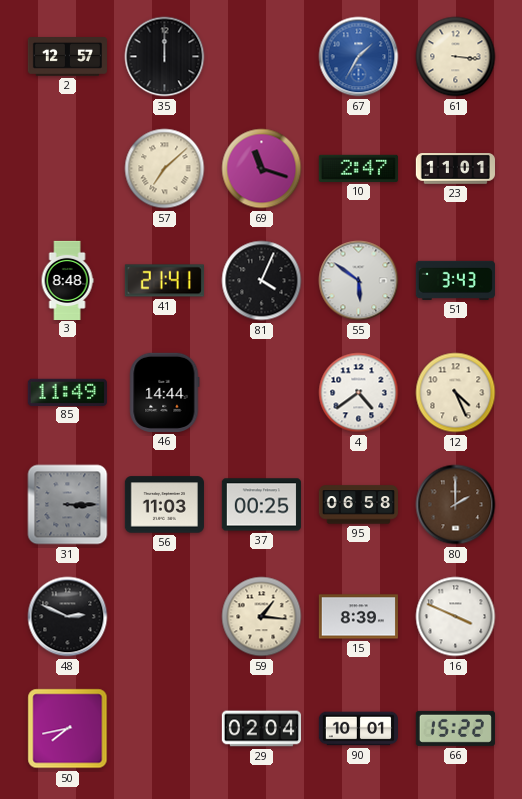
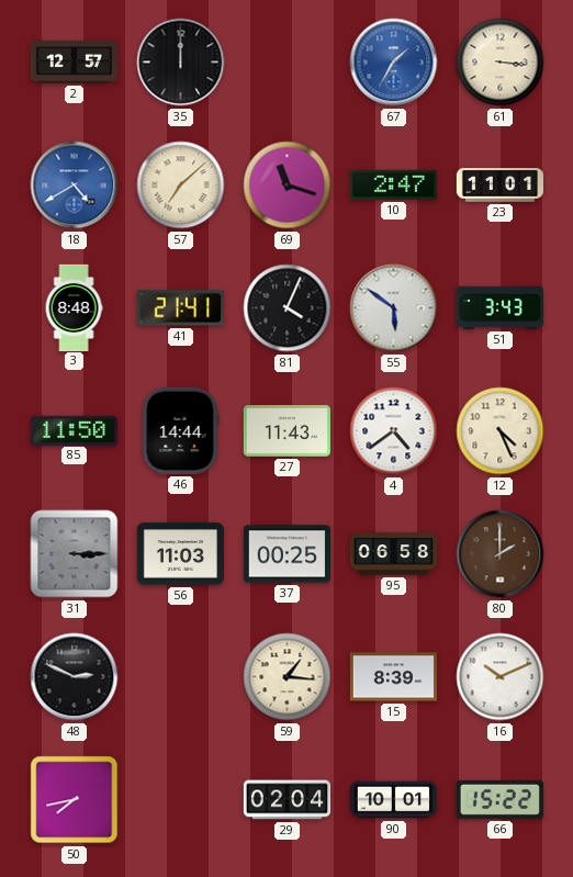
18: none -> 4:40
85: 11:49 -> 11:50
27: none -> 11:43
16: 3:49 -> 10:11
